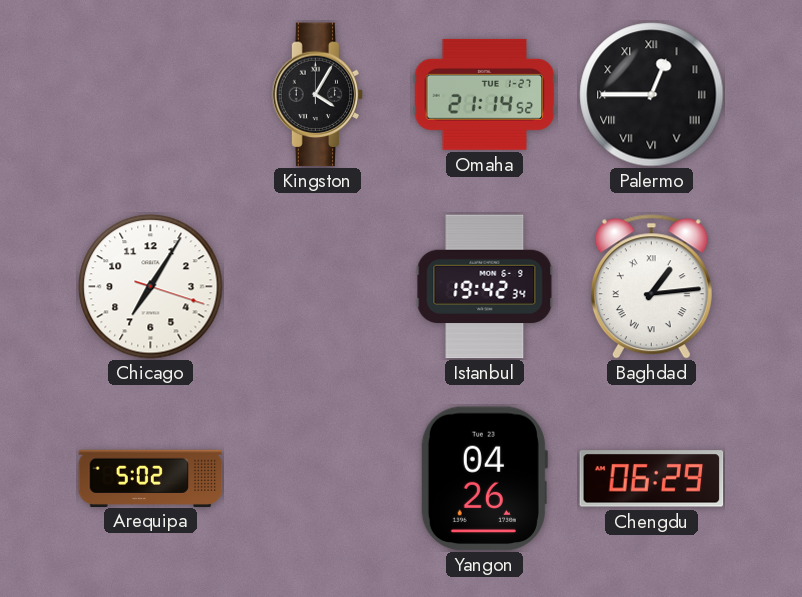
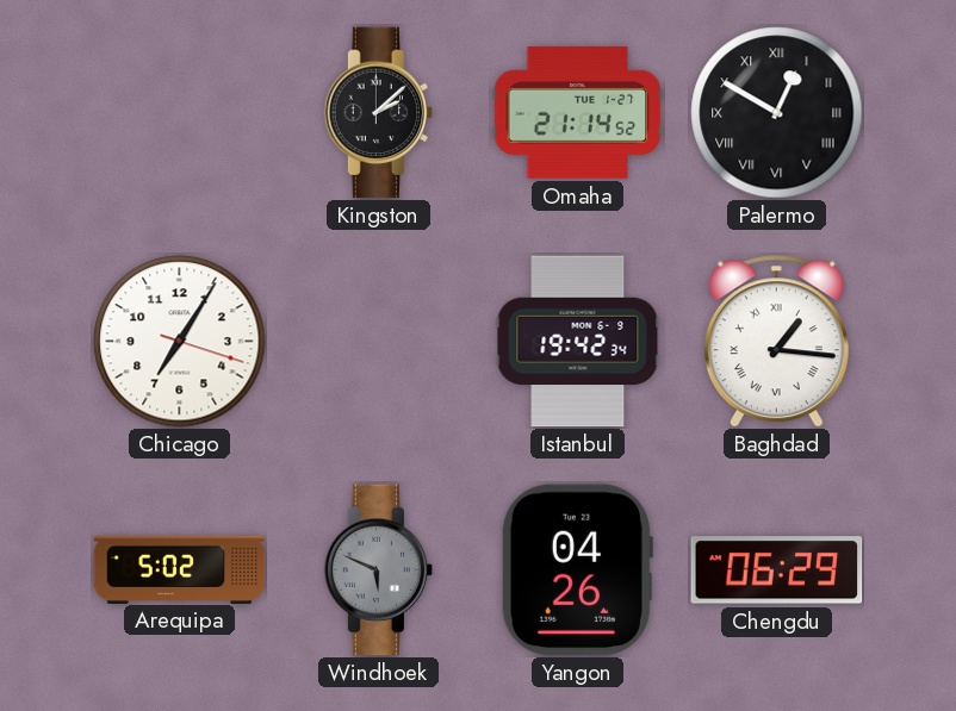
Kingston: 4:05 -> 2:08
Palermo: 12:45 -> 12:50
Baghdad: 1:14 -> 1:16
Windhoek: none -> 5:49
